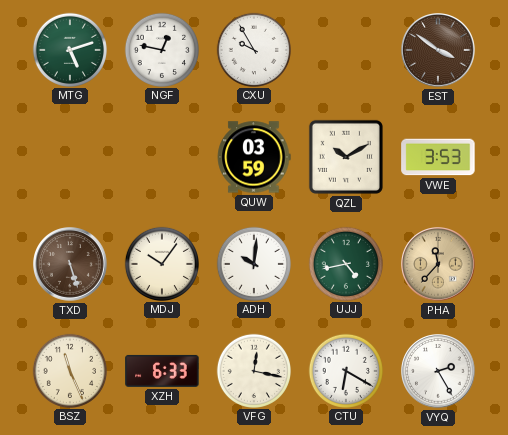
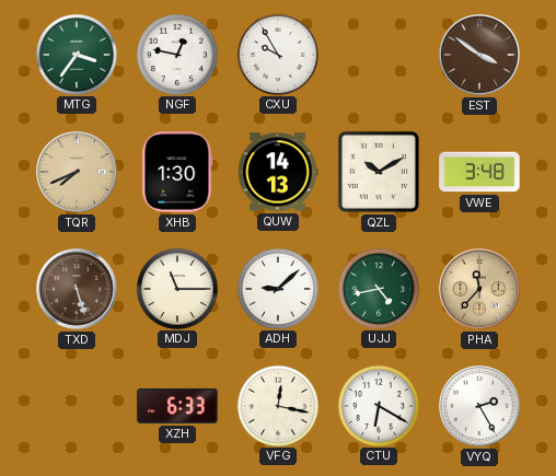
MTG: 5:12 -> 3:36
TQR: none -> 7:41
XHB: none -> 1:30
QUW: 03:59 -> 14:13
VWE: 3:53 -> 3:48
MDJ: 10:06 -> 11:15
ADH: 10:01 -> 9:08
BSZ: 11:26 -> none
